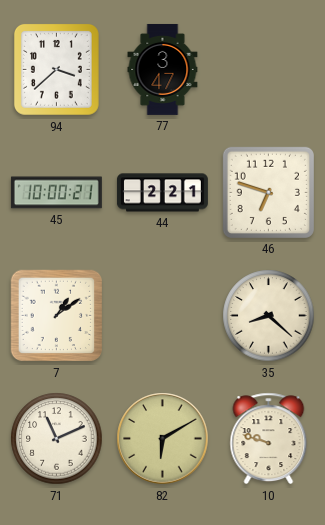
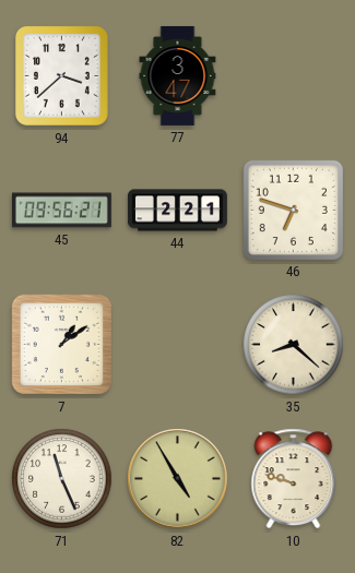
45: 10:00 -> 09:56
71: 11:11 -> 11:26
82: 6:10 -> 4:55
